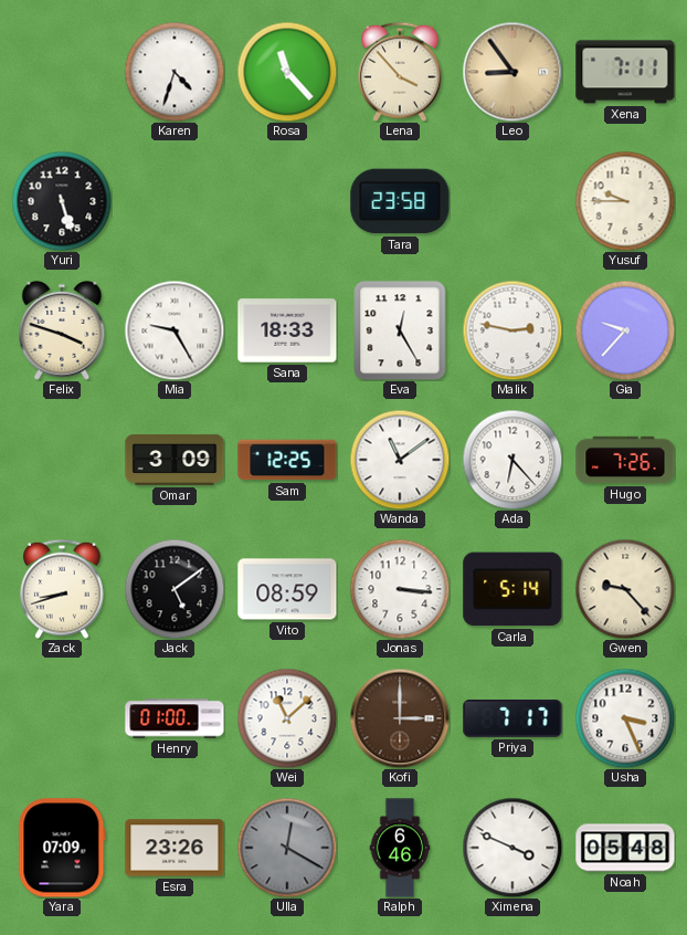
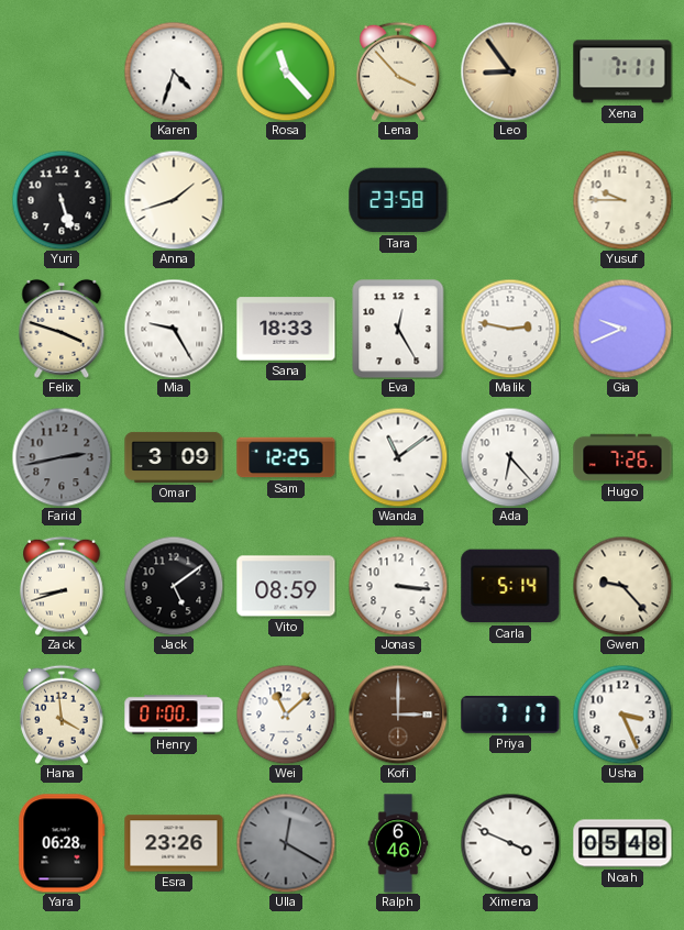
Anna: none -> 1:42
Gia: 9:37 -> 9:41
Farid: none -> 2:43
Hana: none -> 3:59
Yara: 07:09 -> 06:28
